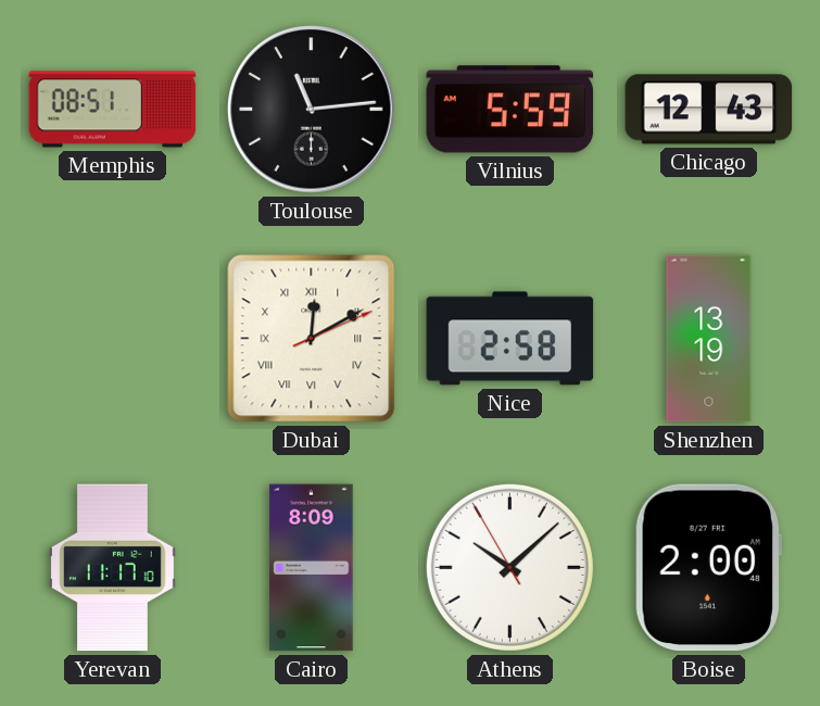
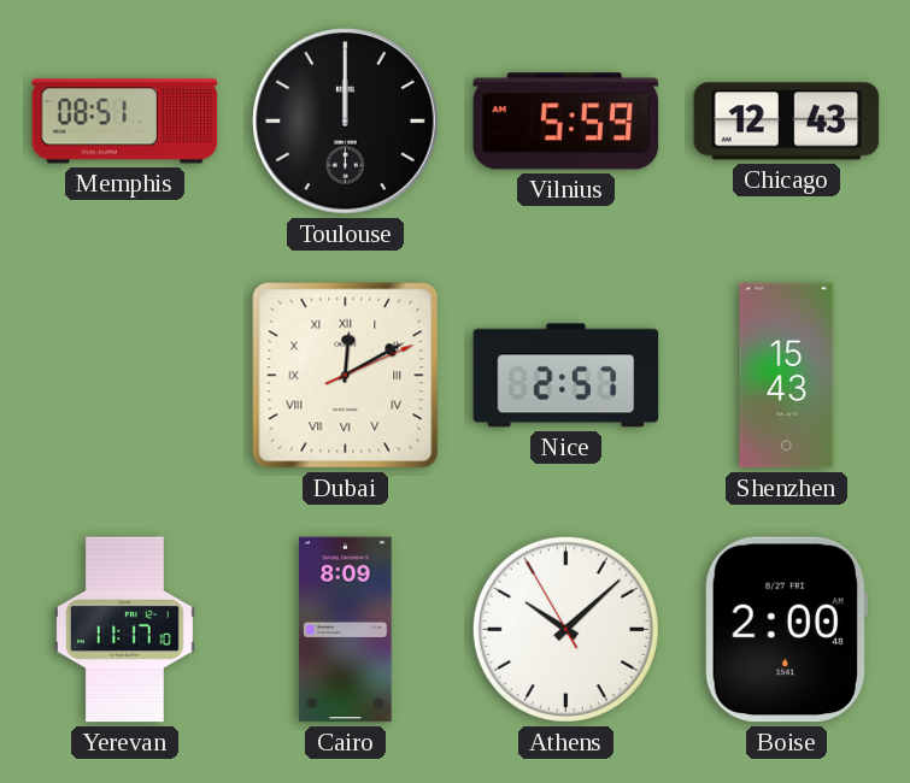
Toulouse: 11:14 -> 12:00
Nice: 2:58 -> 2:57
Shenzhen: 13:19 -> 15:43
